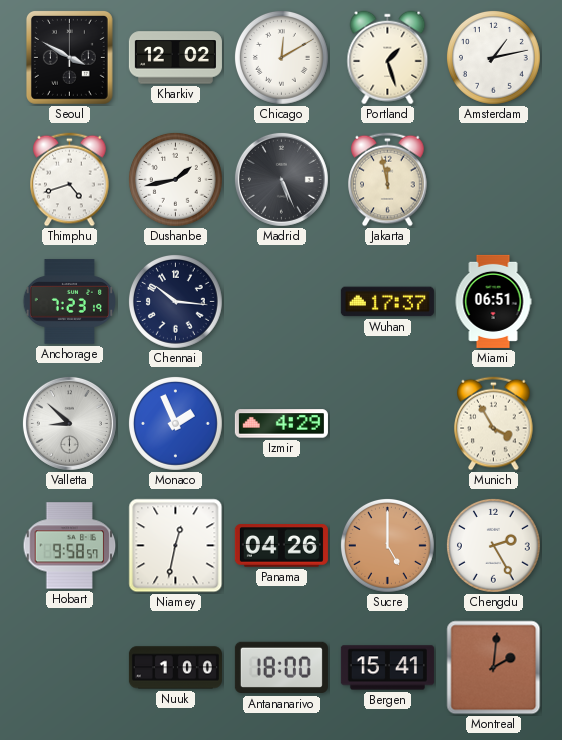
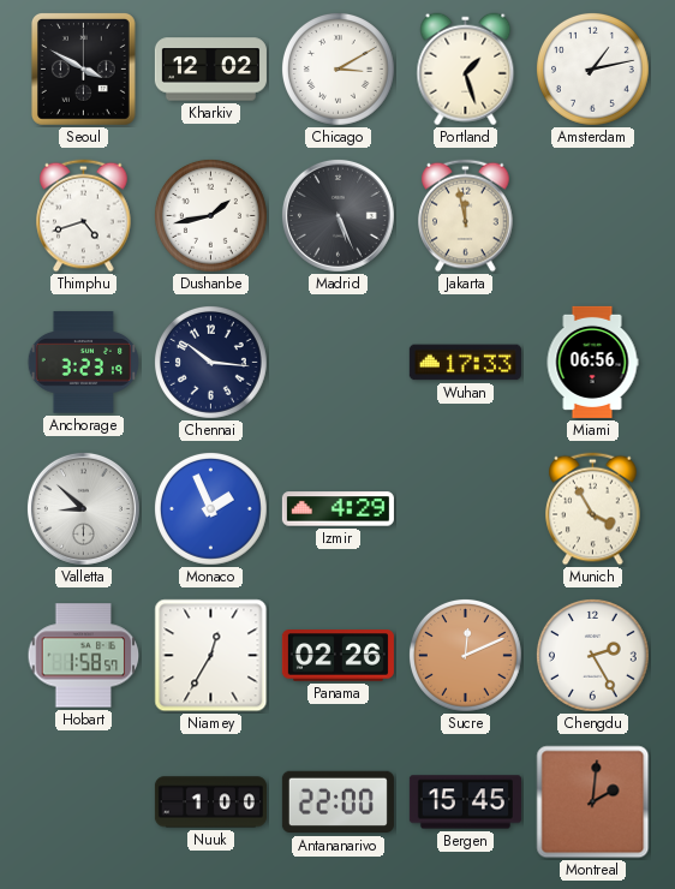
Chicago: 12:10 -> 3:10
Anchorage: 7:23 -> 3:23
Wuhan: 17:37 -> 17:33
Miami: 06:51 -> 06:56
Hobart: 9:58 -> 1:58
Niamey: 12:32 -> 12:35
Panama: 04:26 -> 02:26
Sucre: 5:00 -> 12:11
Antananarivo: 18:00 -> 22:00
Bergen: 15:41 -> 15:45
